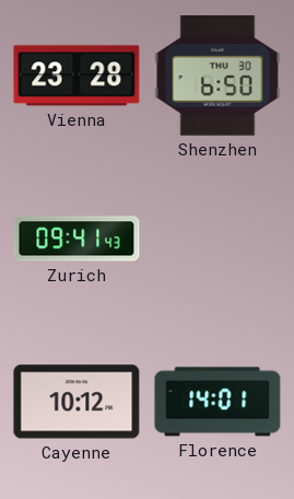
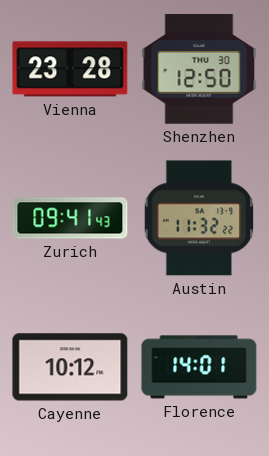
Shenzhen: 6:50 -> 12:50
Austin: none -> 11:32
